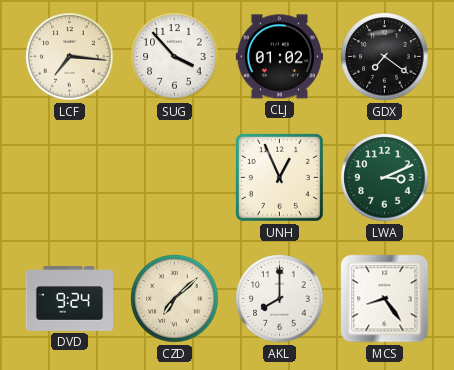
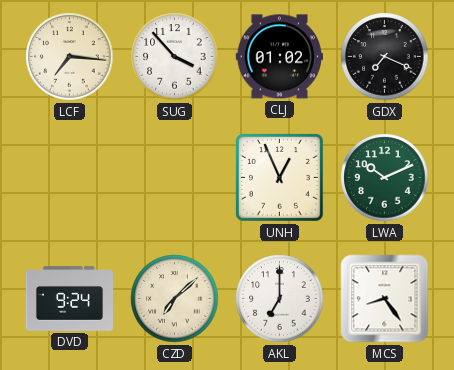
GDX: 7:21 -> 7:19
LWA: 3:11 -> 10:11
AKL: 8:00 -> 7:00
